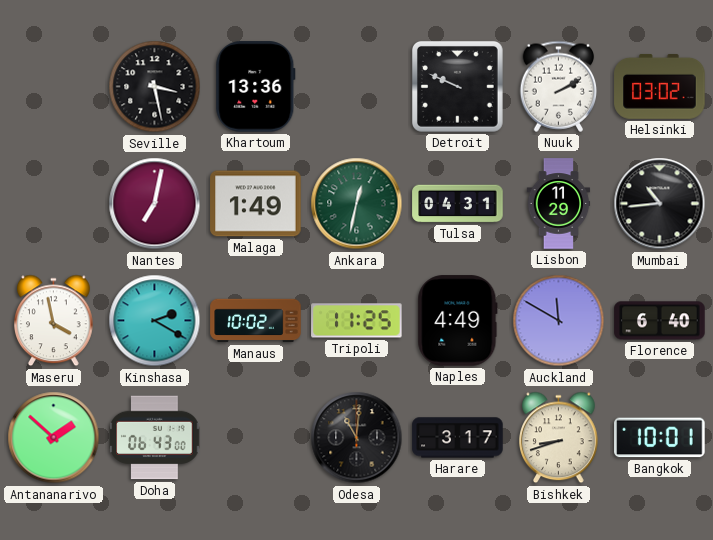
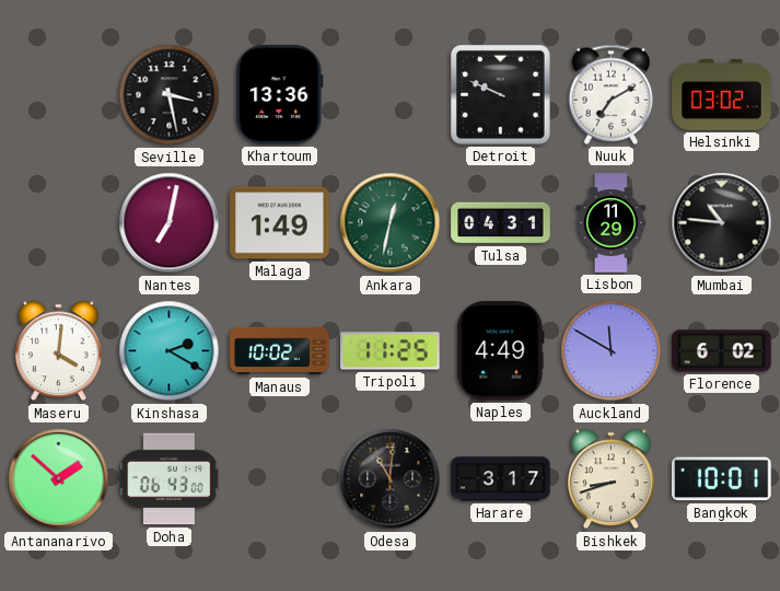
Nuuk: 2:10 -> 7:10
Mumbai: 10:44 -> 10:46
Maseru: 3:58 -> 4:01
Florence: 6:40 -> 6:02
